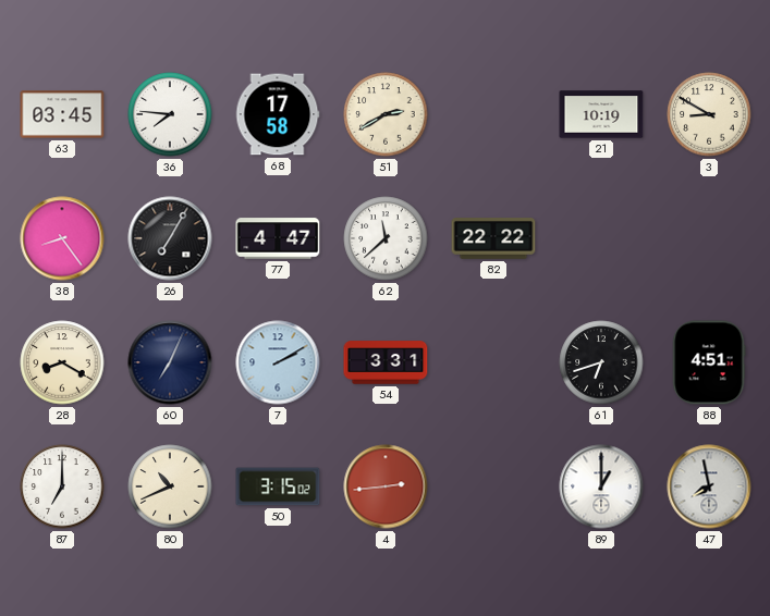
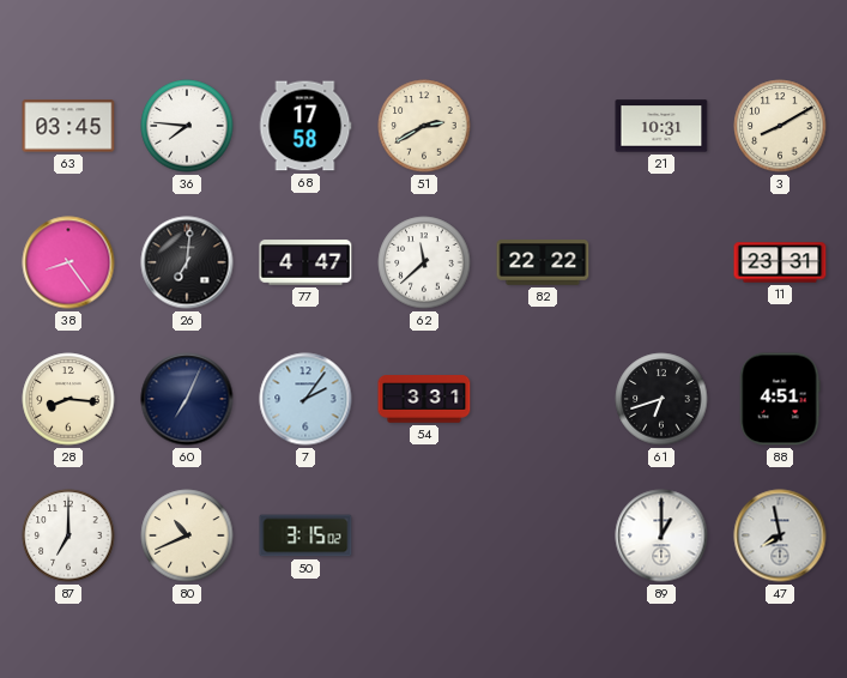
21: 10:19 -> 10:31
3: 8:50 -> 8:10
26: 7:05 -> 7:01
11: none -> 23:31
28: 8:20 -> 8:16
7: 2:10 -> 2:06
4: 2:44 -> none
